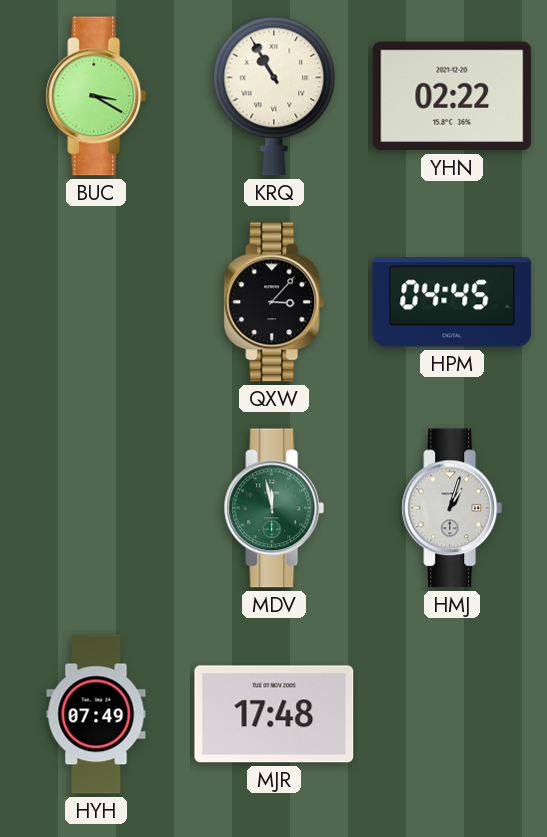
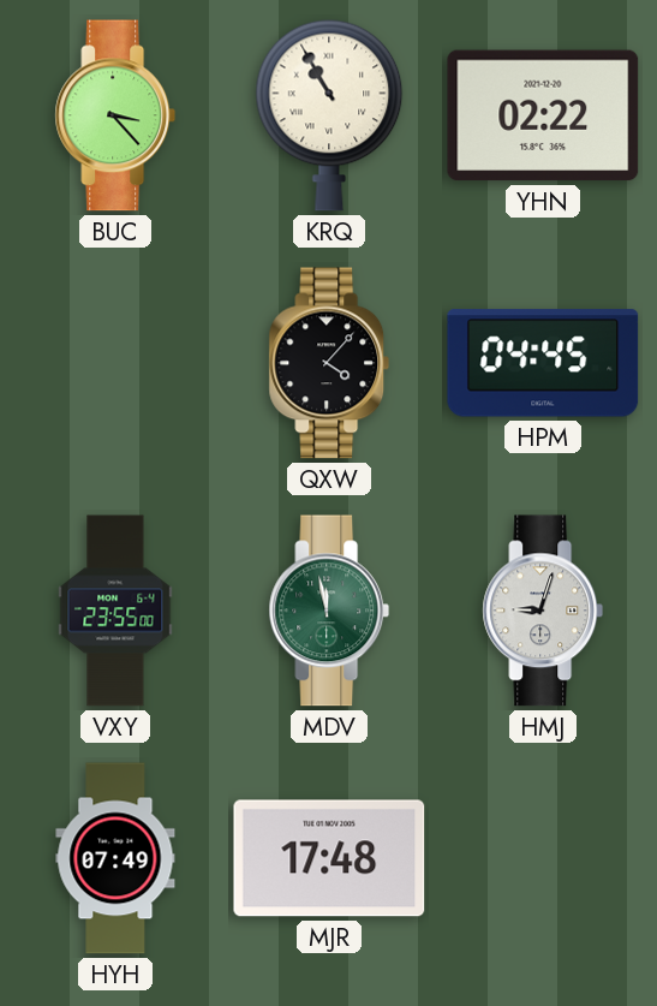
BUC: 3:20 -> 3:23
QXW: 3:07 -> 4:07
VXY: none -> 23:55
HMJ: 1:03 -> 9:03
